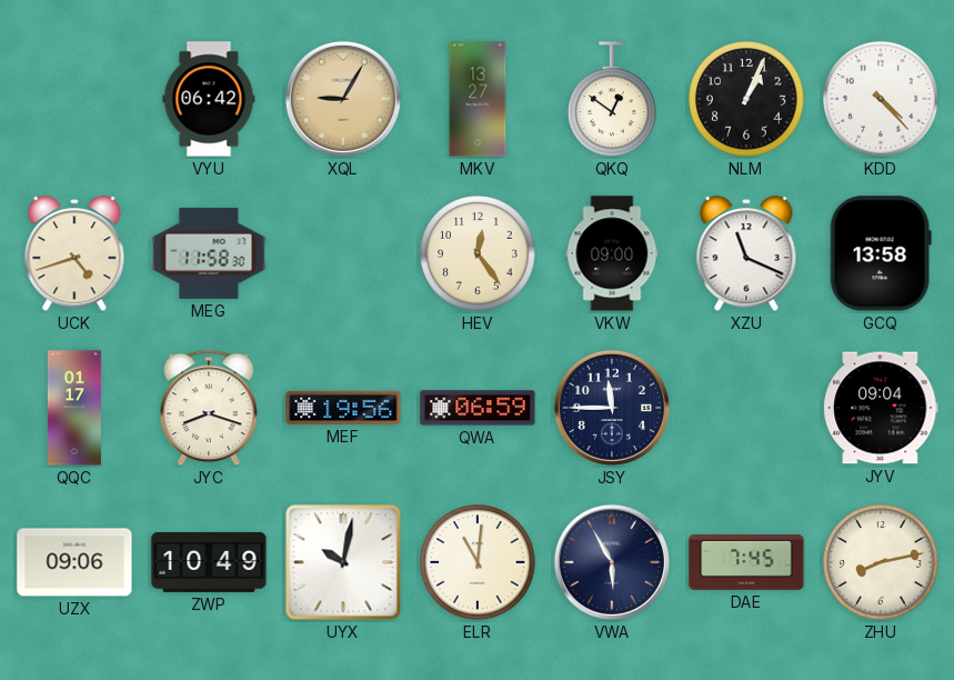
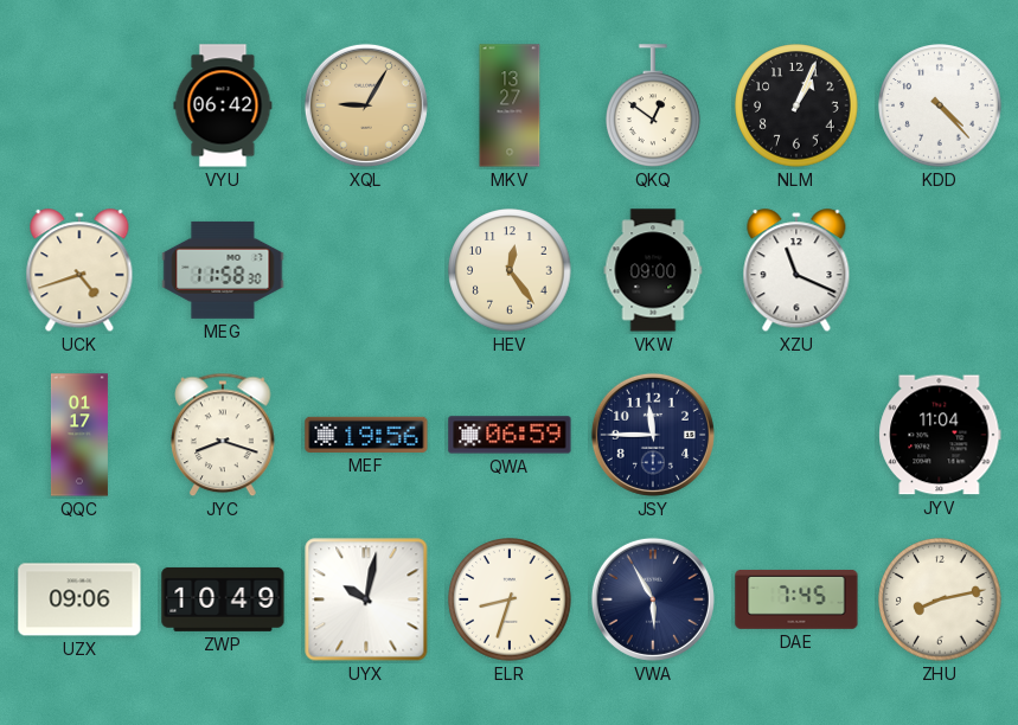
GCQ: 13:58 -> none
JYV: 09:04 -> 11:04
ELR: 11:01 -> 8:33
